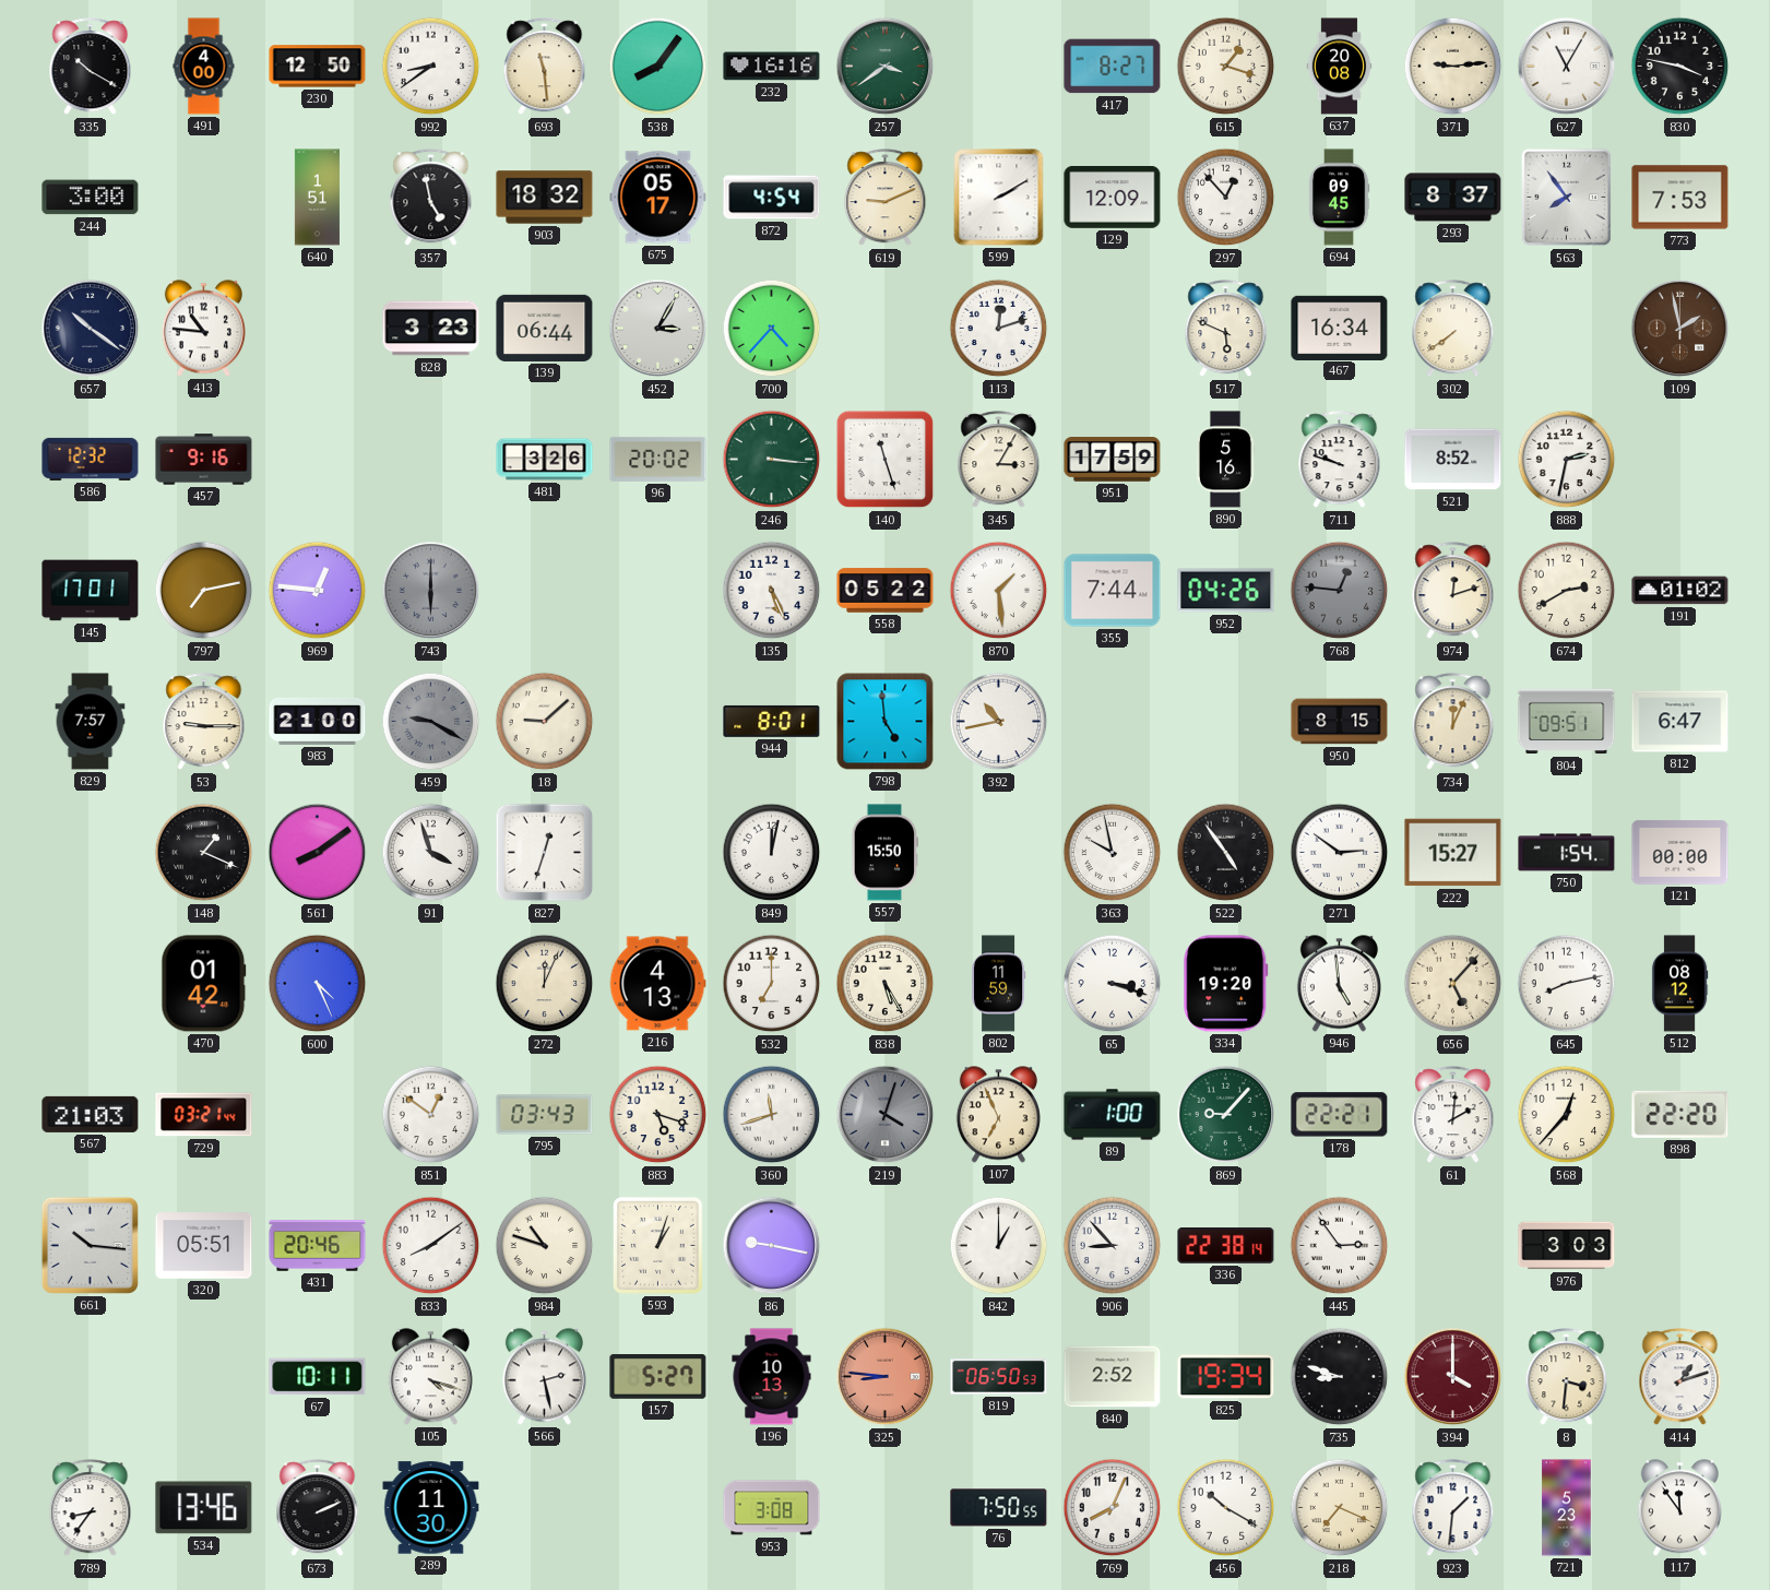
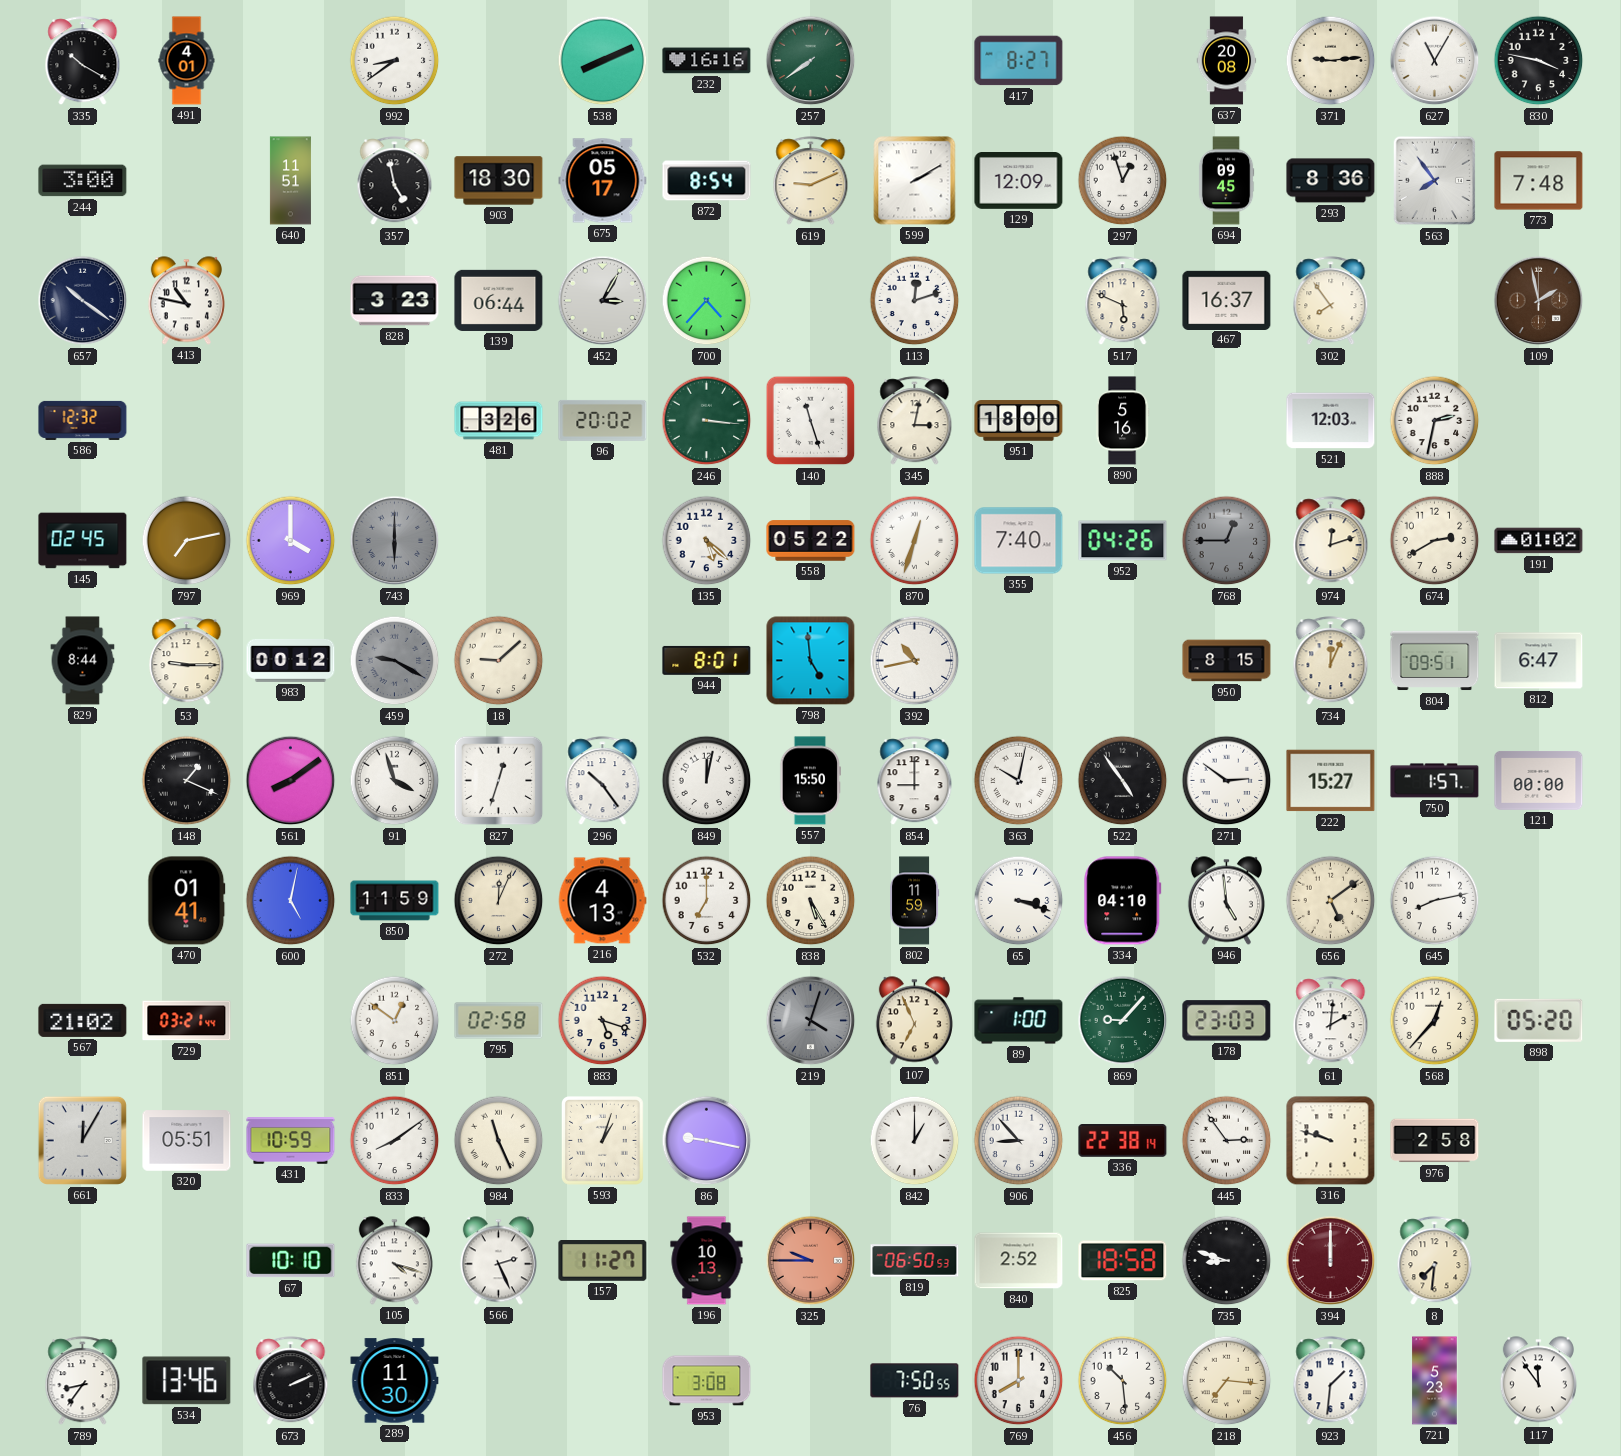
491: 4:00 -> 4:01
230: 12:50 -> none
693: 11:29 -> none
538: 8:06 -> 8:11
257: 3:39 -> 7:39
615: 1:18 -> none
640: 1:51 -> 11:51
903: 18:32 -> 18:30
872: 4:54 -> 8:54
297: 12:53 -> 12:57
293: 8:37 -> 8:36
773: 7:53 -> 7:48
413: 10:46 -> 10:47
467: 16:34 -> 16:37
302: 7:39 -> 7:54
457: 9:16 -> none
345: 3:05 -> 3:02
951: 17:59 -> 18:00
711: 9:48 -> none
521: 8:52 -> 12:03
145: 17:01 -> 02:45
969: 12:46 -> 4:00
135: 5:26 -> 5:22
870: 1:29 -> 12:33
355: 7:44 -> 7:40
768: 12:46 -> 12:45
829: 7:57 -> 8:44
983: 21:00 -> 00:12
296: none -> 10:24
854: none -> 9:00
363: 9:58 -> 10:02
750: 1:54 -> 1:57
470: 01:42 -> 01:41
600: 4:26 -> 5:02
850: none -> 11:59
334: 19:20 -> 04:10
656: 5:07 -> 5:09
512: 08:12 -> none
567: 21:03 -> 21:02
795: 03:43 -> 02:58
360: 11:42 -> none
178: 22:21 -> 23:03
898: 22:20 -> 05:20
661: 10:16 -> 12:05
431: 20:46 -> 10:59
984: 10:48 -> 11:26
316: none -> 9:48
976: 3:03 -> 2:58
67: 10:11 -> 10:10
566: 2:28 -> 2:26
157: 5:27 -> 11:27
325: 8:46 -> 9:45
825: 19:34 -> 18:58
394: 4:00 -> 12:00
8: 3:31 -> 7:31
414: 1:12 -> none
769: 8:04 -> 8:00
456: 10:20 -> 10:29
218: 7:19 -> 7:16
